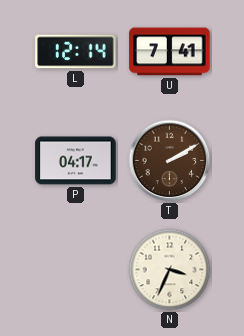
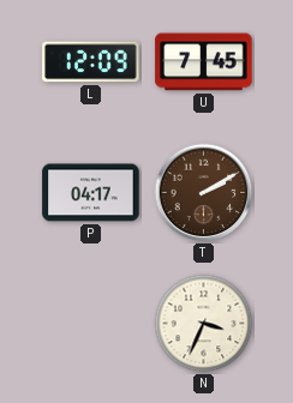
L: 12:14 -> 12:09
U: 7:41 -> 7:45
